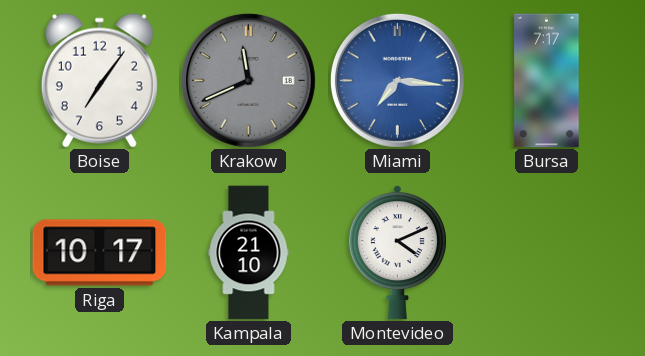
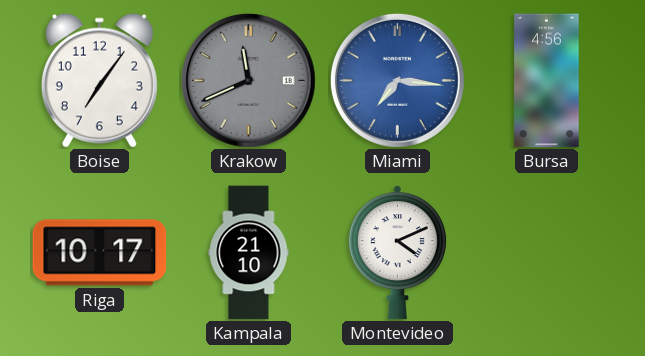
Bursa: 7:17 -> 4:56
